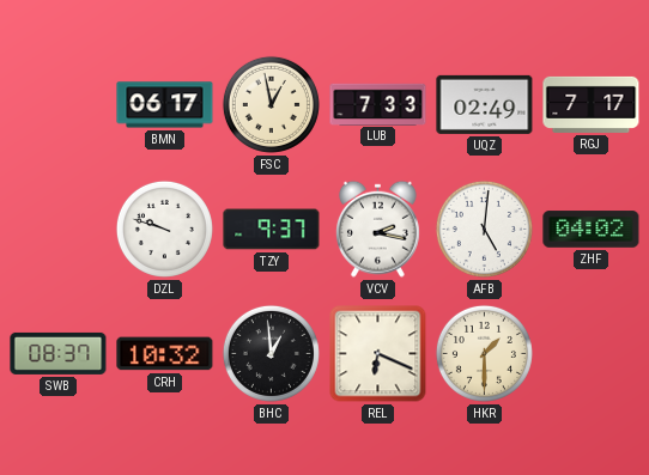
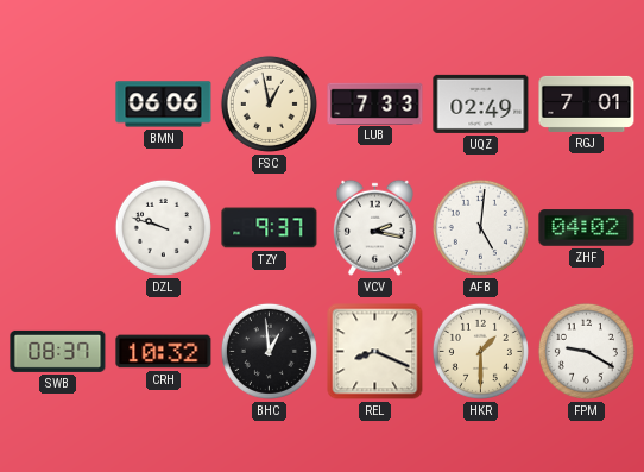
BMN: 06:17 -> 06:06
RGJ: 7:17 -> 7:01
REL: 6:19 -> 8:19
FPM: none -> 9:20
